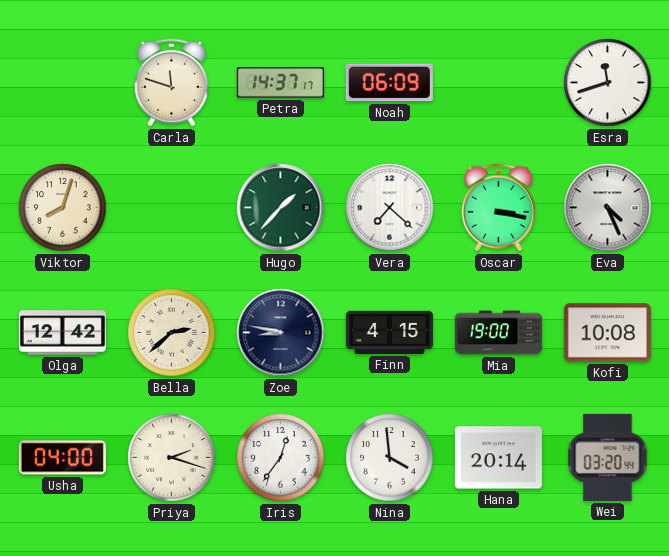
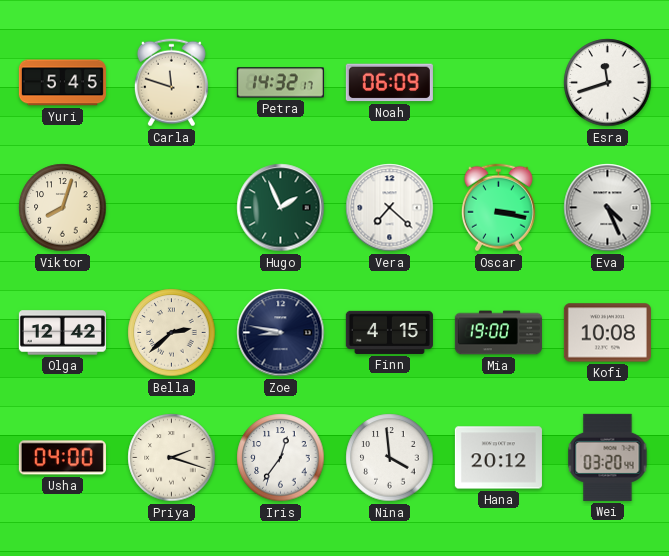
Yuri: none -> 5:45
Petra: 14:37 -> 14:32
Hugo: 1:37 -> 1:56
Hana: 20:14 -> 20:12
